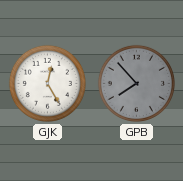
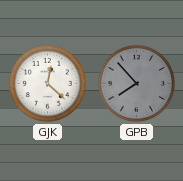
GJK: 12:25 -> 12:22
